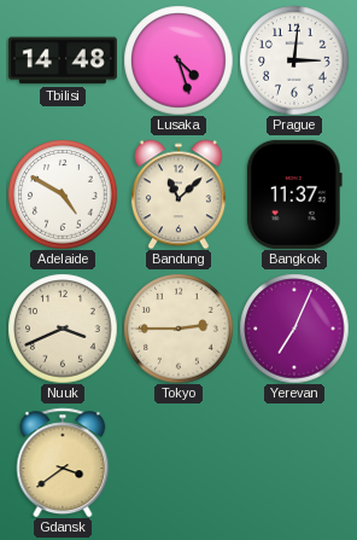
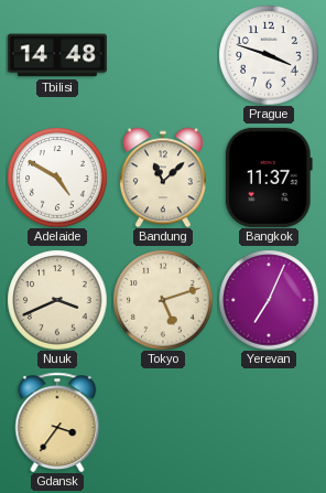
Lusaka: 4:27 -> none
Prague: 3:01 -> 3:48
Tokyo: 2:45 -> 5:12
Gdansk: 3:39 -> 3:36
